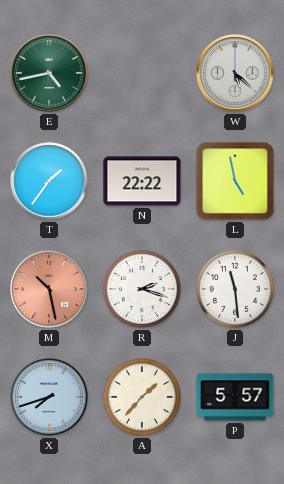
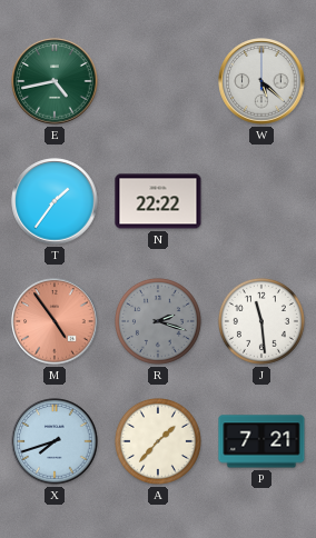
L: 4:58 -> none
M: 10:28 -> 4:54
R dial: white -> grey
P: 5:57 -> 7:21
